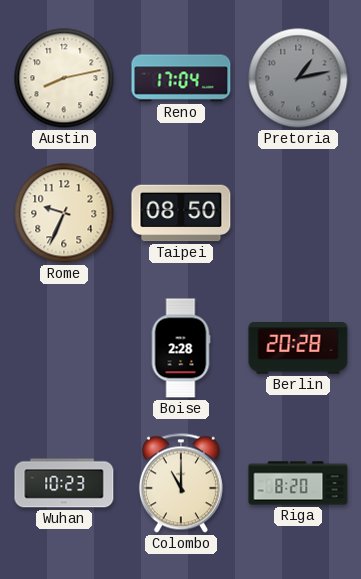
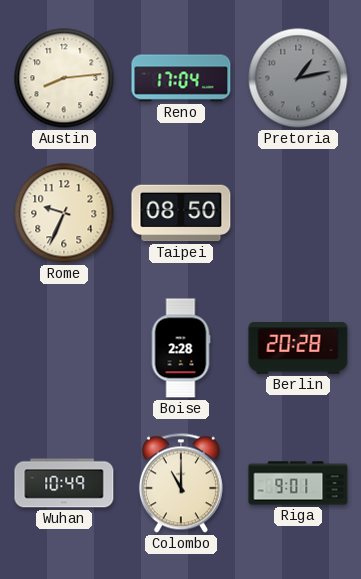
Austin: 8:13 -> 8:14
Wuhan: 10:23 -> 10:49
Riga: 8:20 -> 9:01
